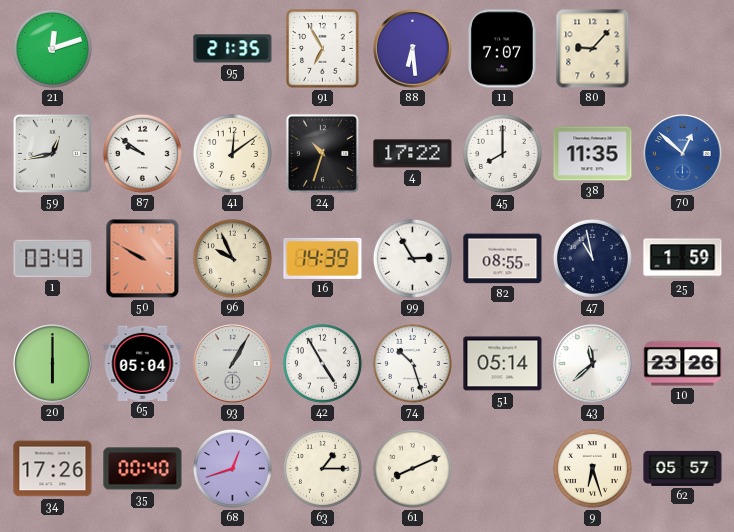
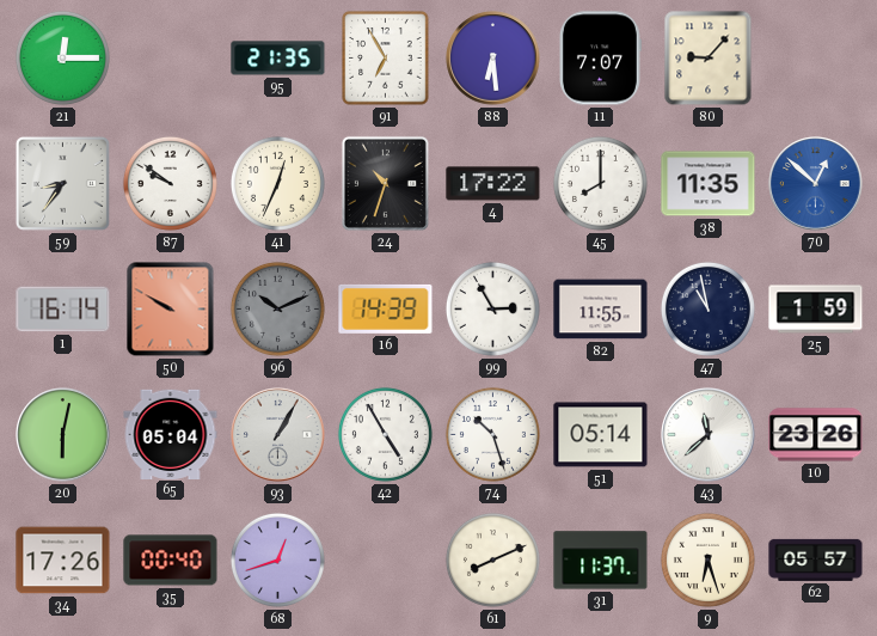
21: 12:12 -> 12:15
59: 12:43 -> 8:36
41: 12:09 -> 12:34
1: 03:43 -> 16:14
96: 9:56 -> 10:11
96 dial: cream -> grey
82: 08:55 -> 11:55
20: 6:00 -> 6:02
63: 1:15 -> none
31: none -> 11:37
